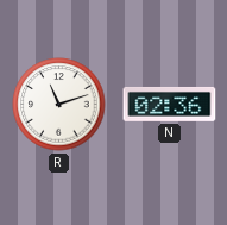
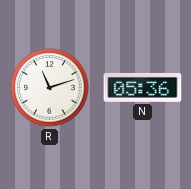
N: 02:36 -> 05:36
